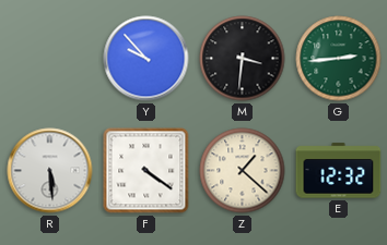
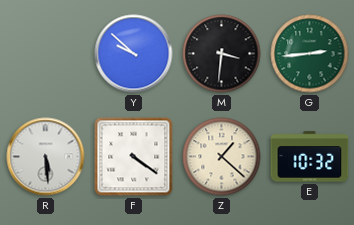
Y: 9:53 -> 9:52
E: 12:32 -> 10:32
